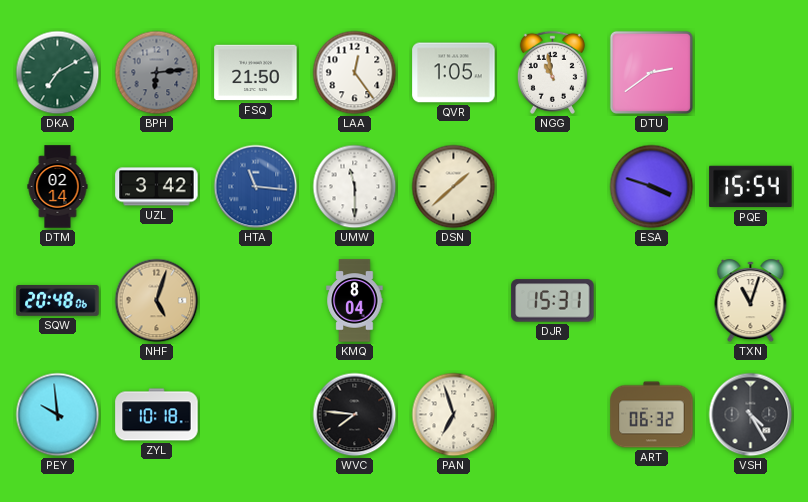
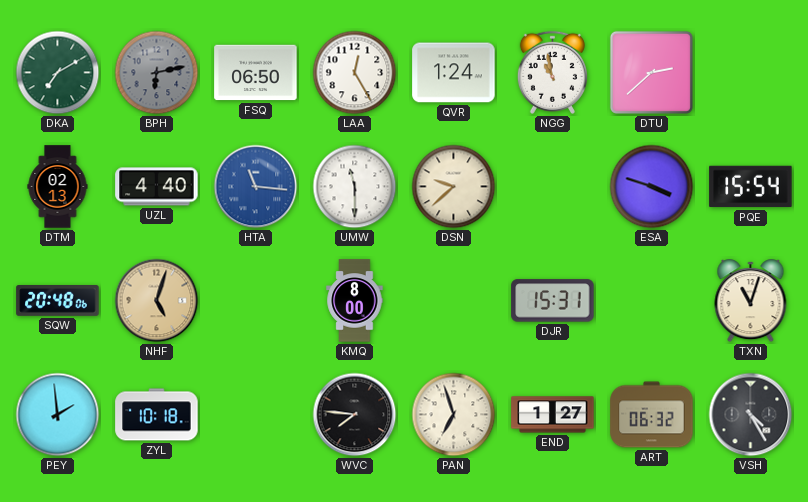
BPH: 6:14 -> 6:13
FSQ: 21:50 -> 06:50
LAA: 12:24 -> 12:25
QVR: 1:05 -> 1:24
DTU: 2:39 -> 2:38
DTM: 02:14 -> 02:13
UZL: 3:42 -> 4:40
DSN: 1:38 -> 9:38
KMQ: 8:04 -> 8:00
PEY: 9:59 -> 1:59
END: none -> 1:27
